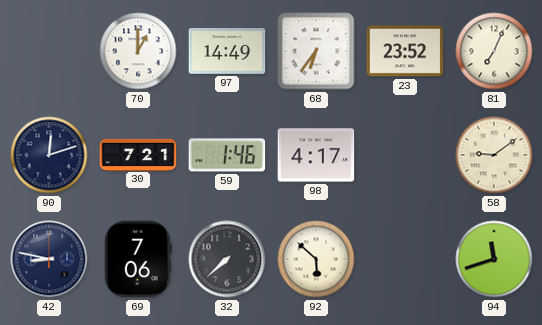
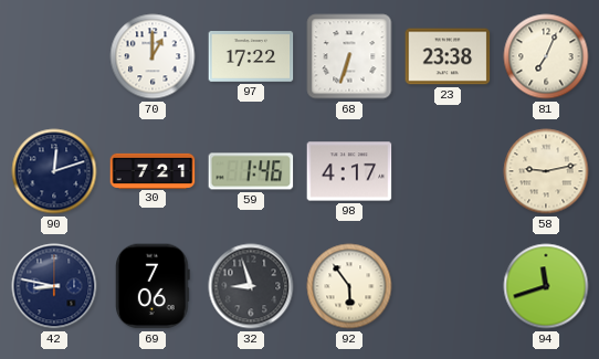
97: 14:49 -> 17:22
68: 6:36 -> 6:33
23: 23:52 -> 23:38
58: 9:09 -> 9:13
32: 7:38 -> 8:57
92: 5:52 -> 5:54
